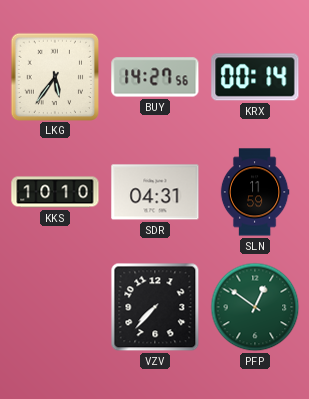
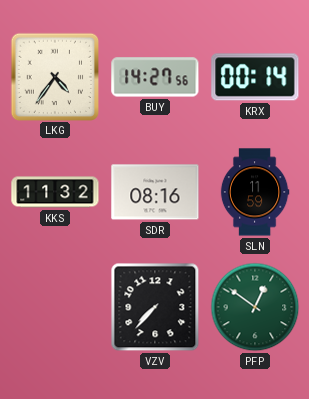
LKG: 5:36 -> 4:36
KKS: 10:10 -> 11:32
SDR: 04:31 -> 08:16
